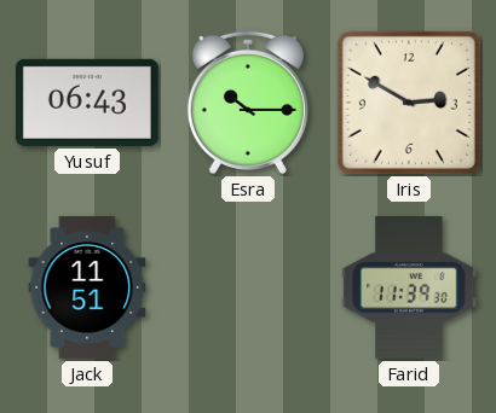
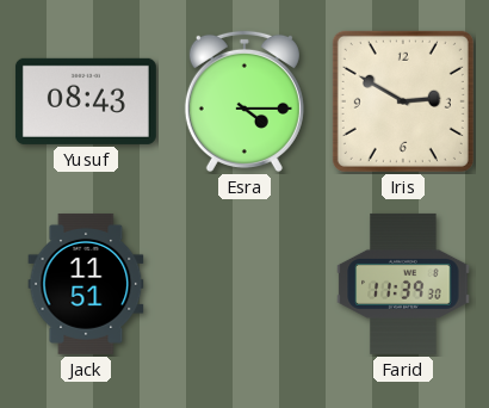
Yusuf: 06:43 -> 08:43
Esra: 10:15 -> 4:15
